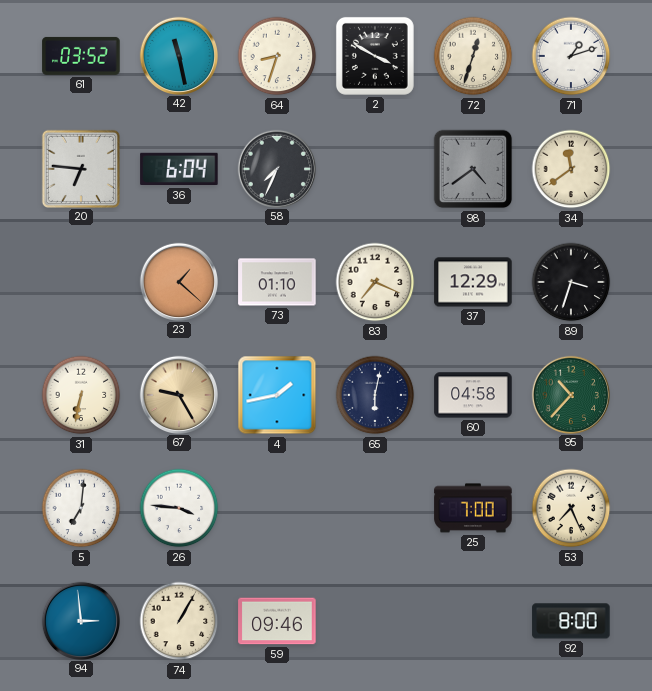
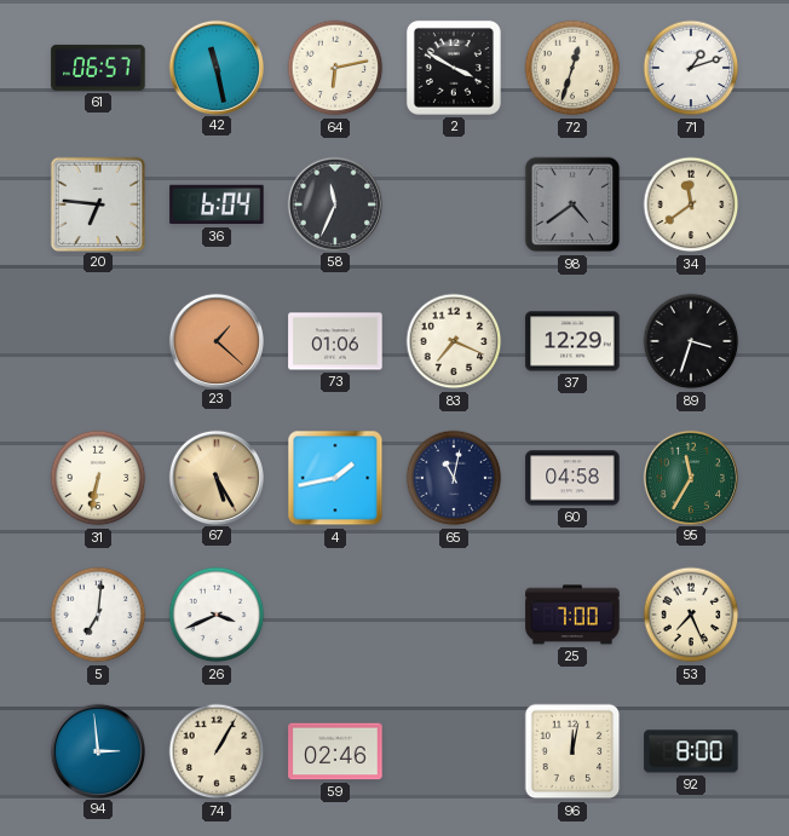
61: 03:52 -> 06:57
64: 8:33 -> 6:13
58: 7:34 -> 11:34
73: 01:10 -> 01:06
67: 9:25 -> 5:25
65: 6:02 -> 11:02
95: 10:37 -> 11:35
26: 3:46 -> 3:41
59: 09:46 -> 02:46
96: none -> 12:02
